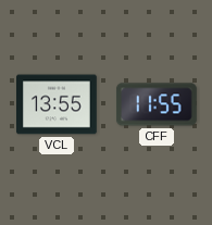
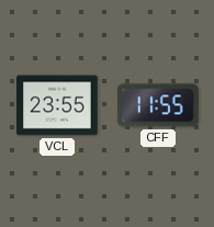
VCL: 13:55 -> 23:55
